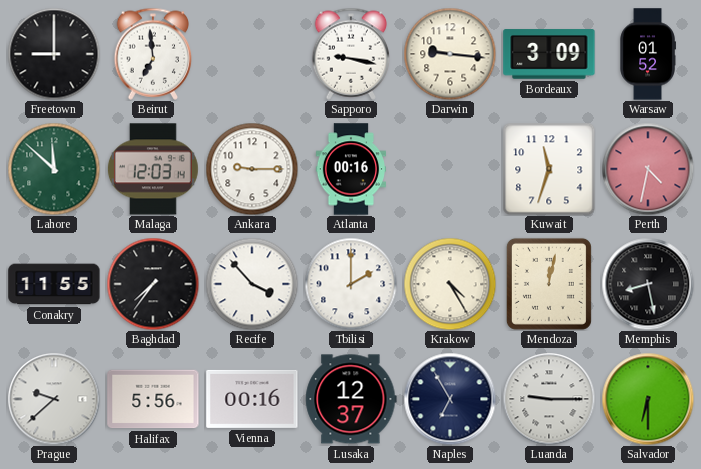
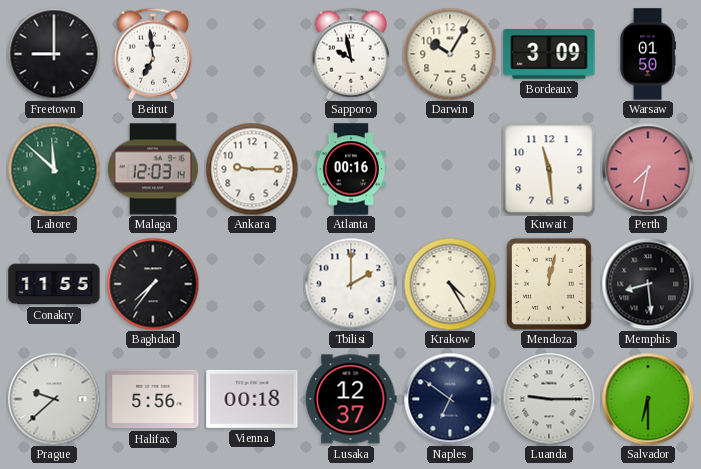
Sapporo: 9:17 -> 9:58
Darwin: 9:16 -> 10:05
Warsaw: 01:52 -> 01:50
Kuwait: 11:33 -> 11:29
Perth: 4:32 -> 7:32
Recife: 3:53 -> none
Memphis: 8:28 -> 8:29
Vienna: 00:16 -> 00:18
Naples: 6:55 -> 6:51
